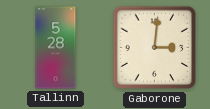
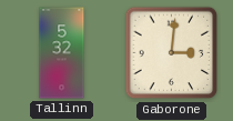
Tallinn: 5:28 -> 5:32
